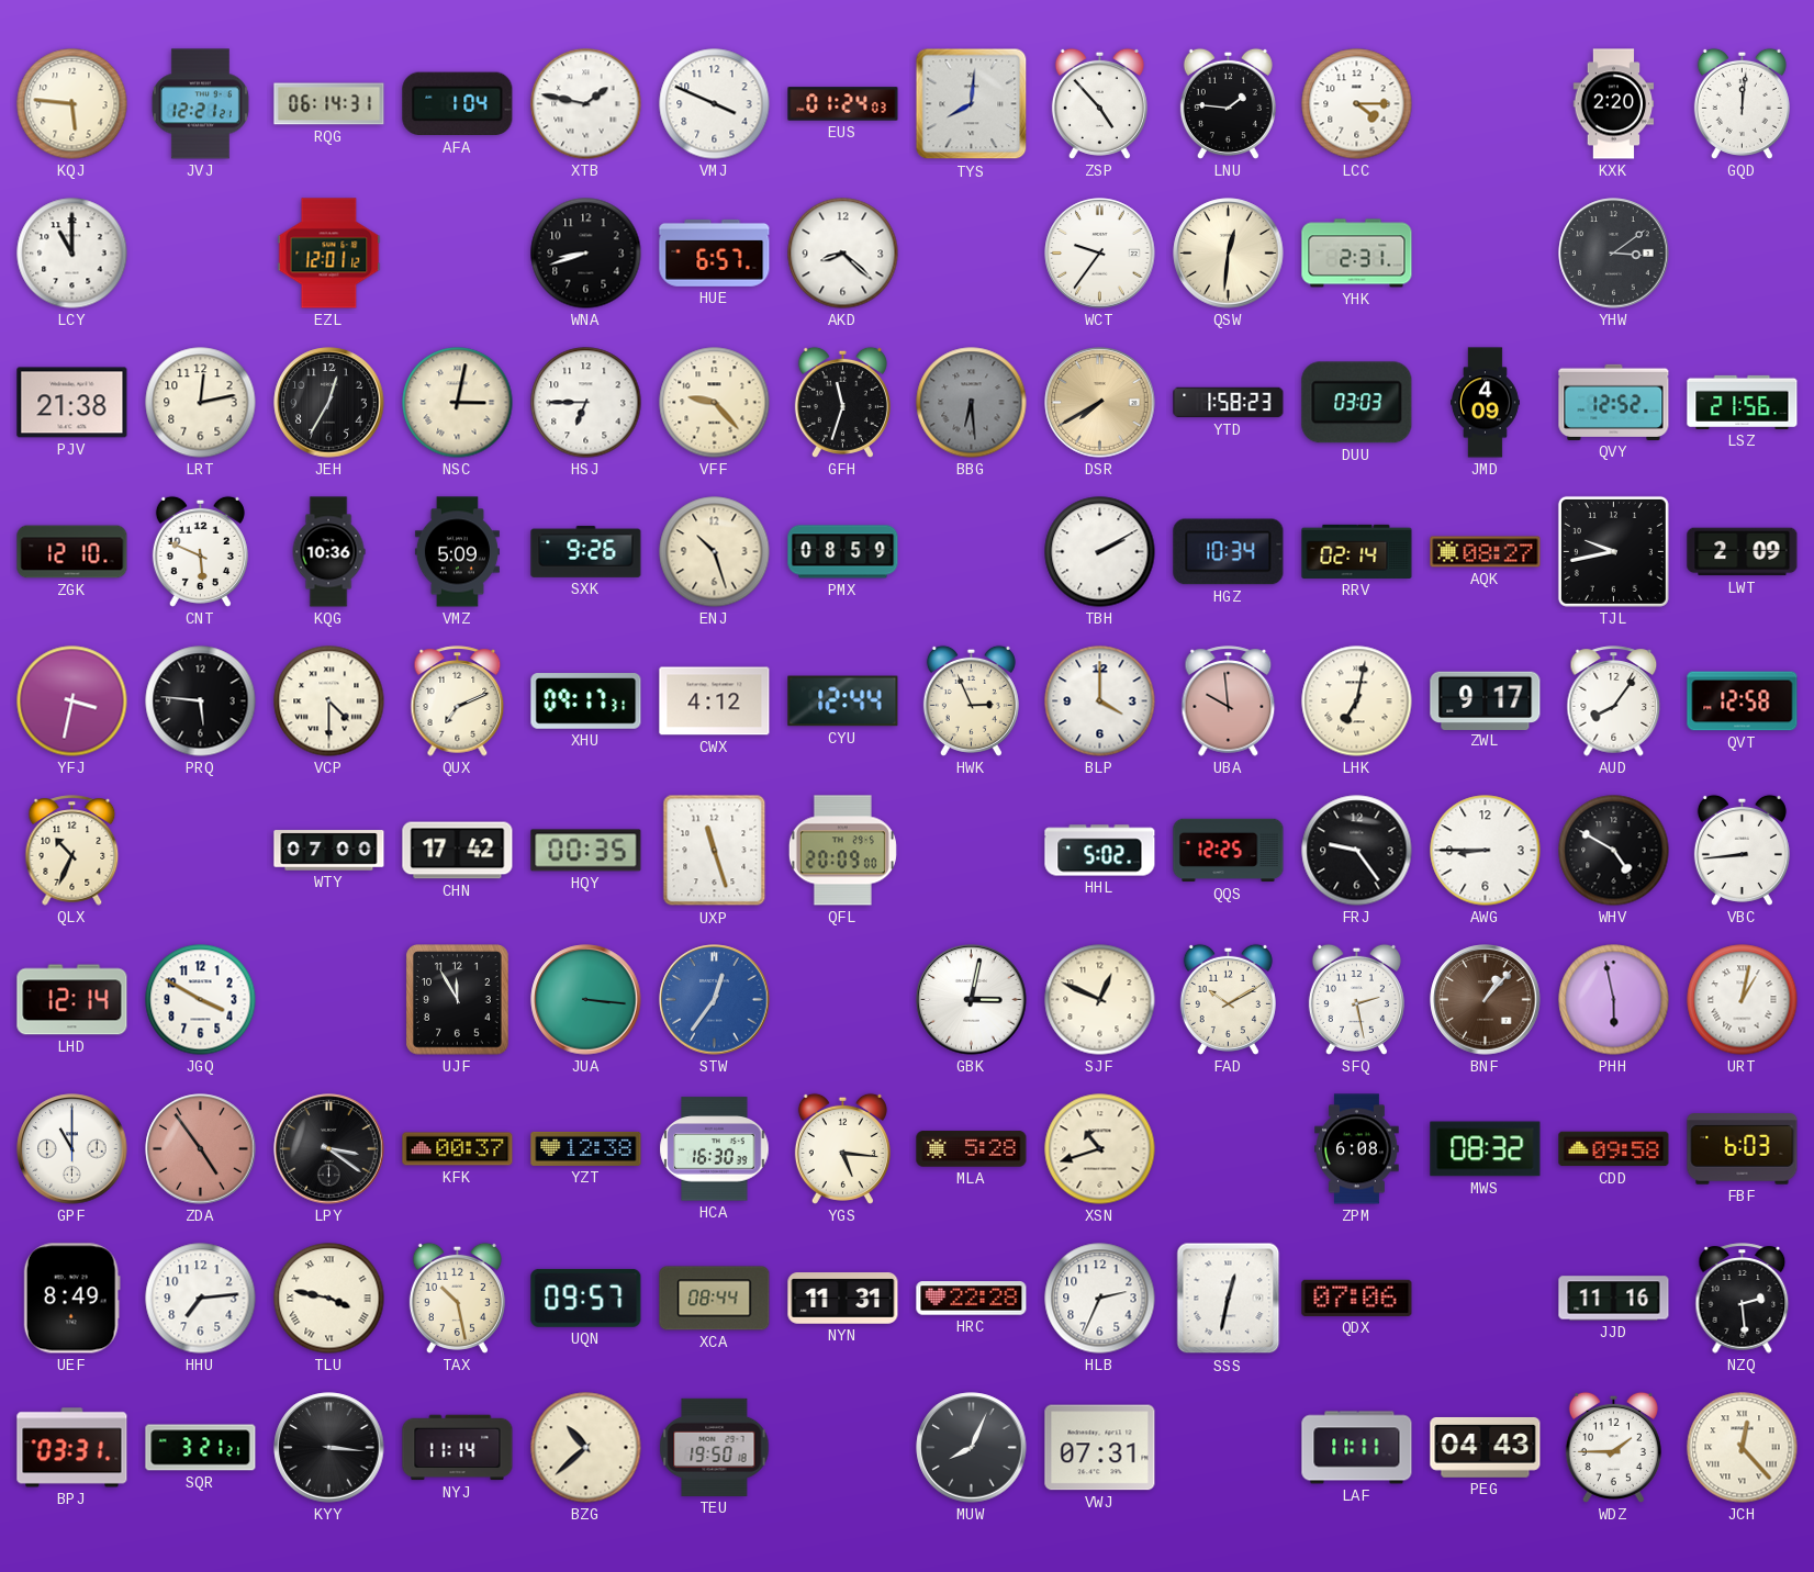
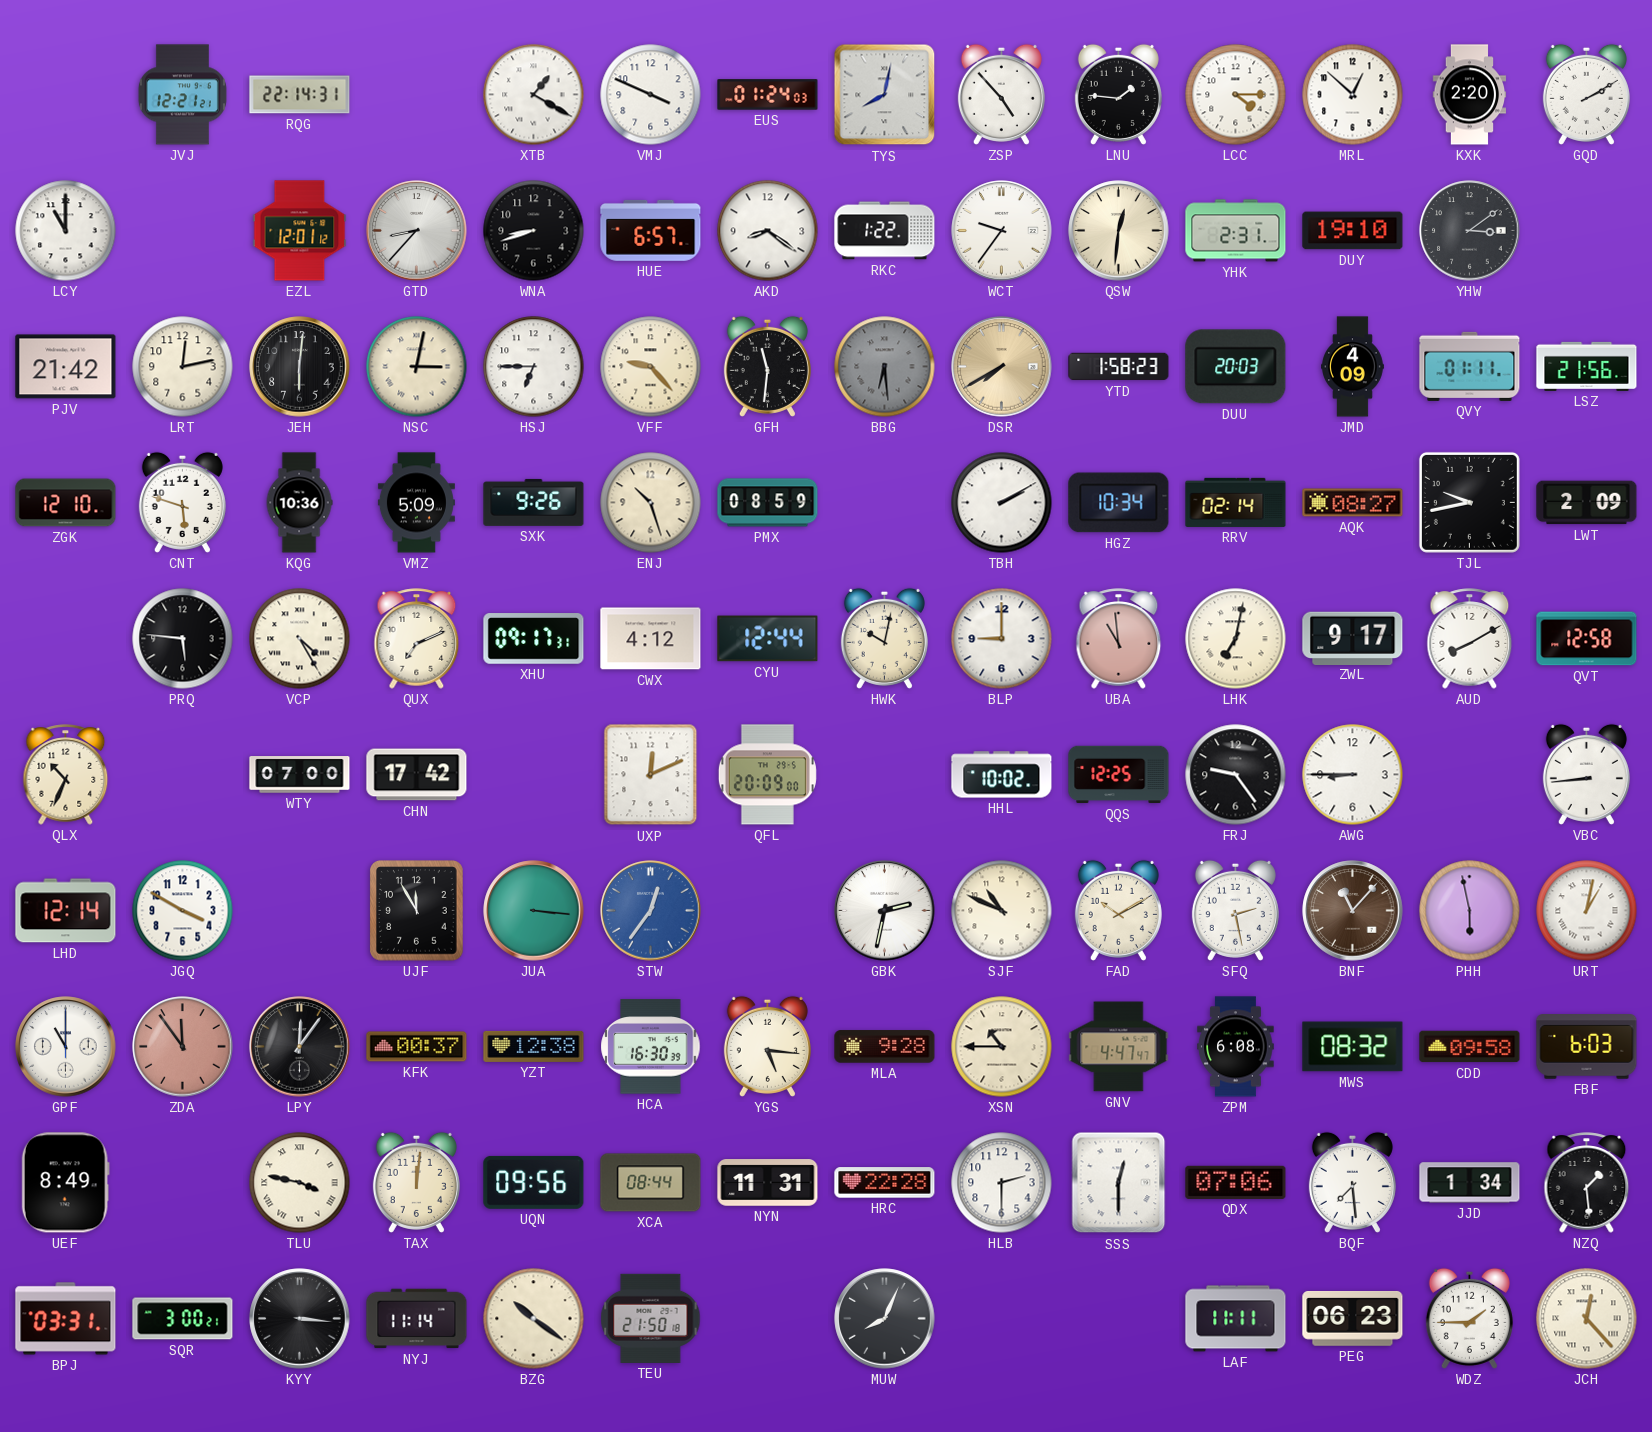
KQJ: 5:46 -> none
RQG: 06:14 -> 22:14
AFA: 1:04 -> none
XTB: 1:47 -> 1:20
TYS: 8:01 -> 8:02
MRL: none -> 12:52
GQD: 12:01 -> 2:10
GTD: none -> 8:37
AKD: 8:22 -> 8:21
RKC: none -> 1:22
DUY: none -> 19:10
PJV: 21:38 -> 21:42
JEH: 12:35 -> 6:01
GFH: 11:33 -> 11:31
DUU: 03:03 -> 20:03
QVY: 12:52 -> 01:11
CNT: 5:49 -> 5:48
YFJ: 3:32 -> none
VCP: 4:30 -> 4:25
HWK: 2:56 -> 10:02
BLP: 4:00 -> 9:00
UBA: 9:59 -> 10:59
AUD: 8:06 -> 8:10
HQY: 00:35 -> none
UXP: 11:27 -> 12:11
HHL: 5:02 -> 10:02
WHV: 4:50 -> none
GBK: 3:02 -> 2:32
SJF: 12:49 -> 10:49
BNF: 1:07 -> 11:07
ZDA: 4:54 -> 11:54
LPY: 3:21 -> 12:06
MLA: 5:28 -> 9:28
XSN: 10:42 -> 10:45
GNV: none -> 4:47
HHU: 7:14 -> none
TAX: 10:28 -> 12:01
UQN: 09:57 -> 09:56
HLB: 2:34 -> 2:30
SSS: 12:32 -> 12:30
BQF: none -> 7:29
JJD: 11:16 -> 1:34
NZQ: 2:29 -> 1:29
SQR: 3:21 -> 3:00
BZG: 10:38 -> 10:21
TEU: 19:50 -> 21:50
VWJ: 07:31 -> none
PEG: 04:43 -> 06:23
